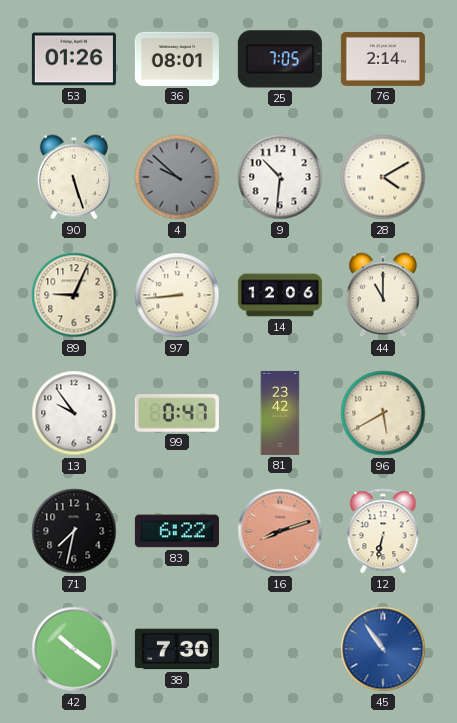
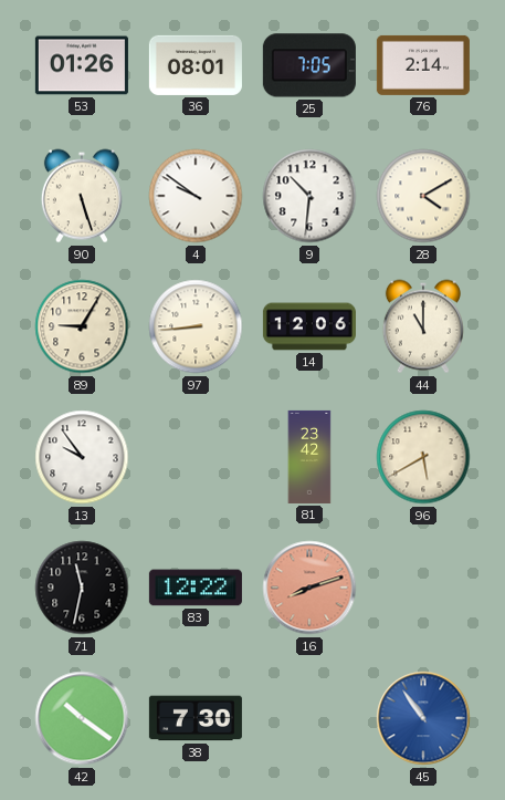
4: 9:52 -> 9:51
4 dial: grey -> white
89: 9:04 -> 9:05
99: 0:47 -> none
71: 7:32 -> 11:32
83: 6:22 -> 12:22
12: 6:32 -> none
